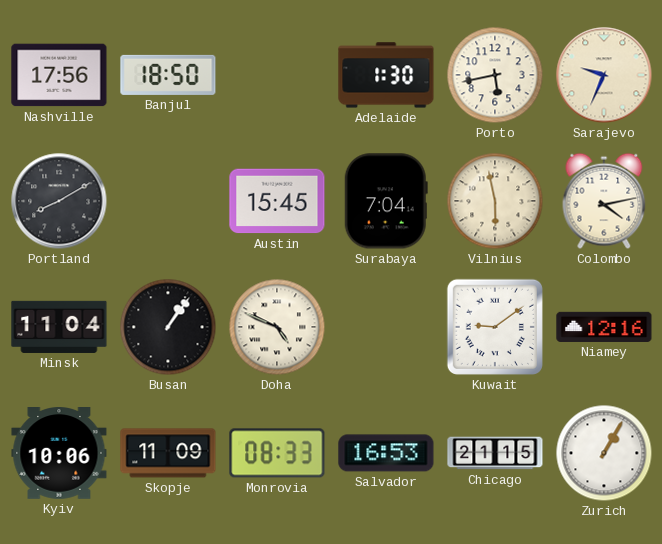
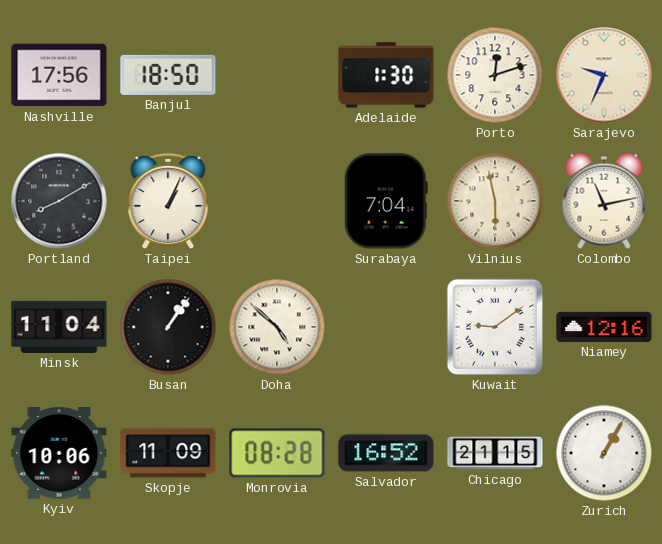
Porto: 5:43 -> 12:12
Taipei: none -> 1:04
Austin: 15:45 -> none
Colombo: 4:13 -> 11:13
Doha: 4:49 -> 4:52
Monrovia: 08:33 -> 08:28
Salvador: 16:53 -> 16:52
